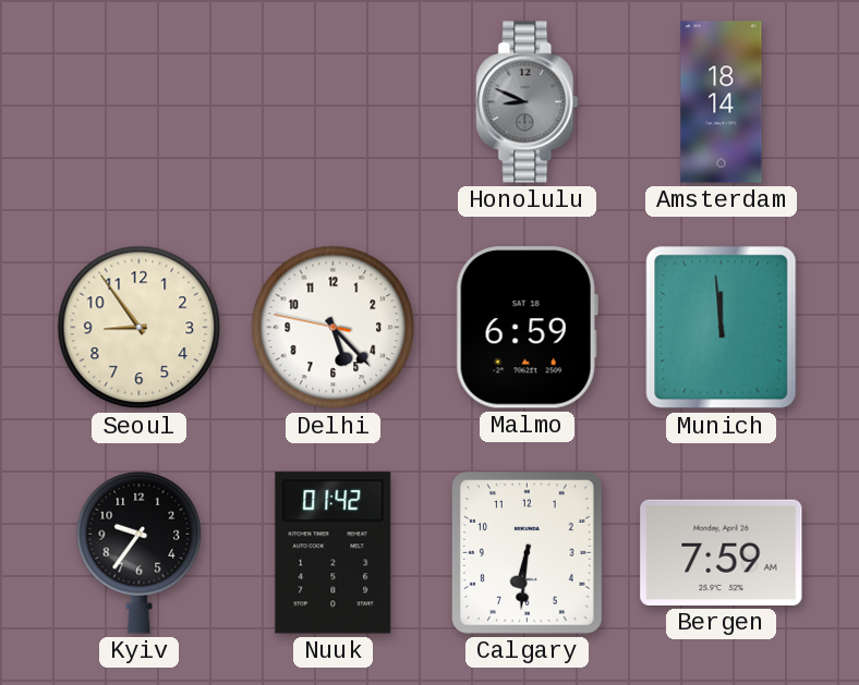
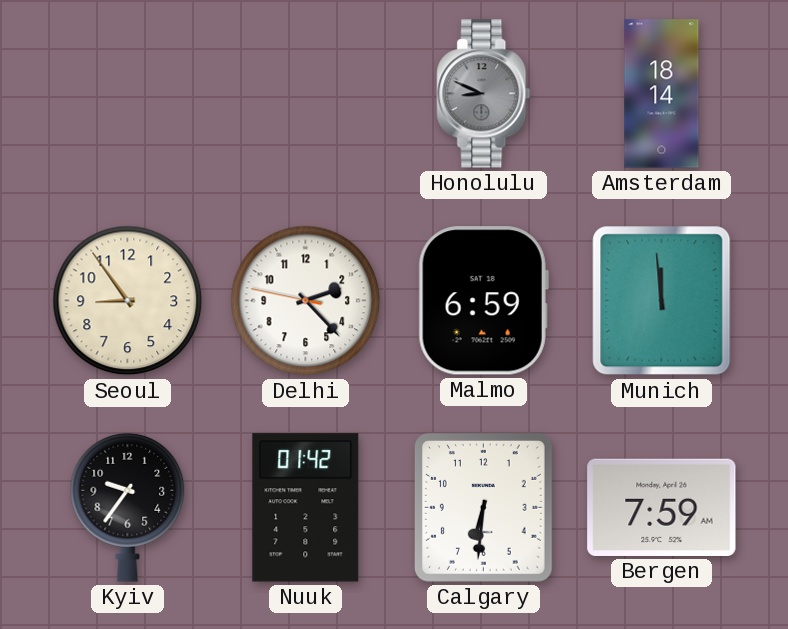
Delhi: 5:22 -> 2:22
